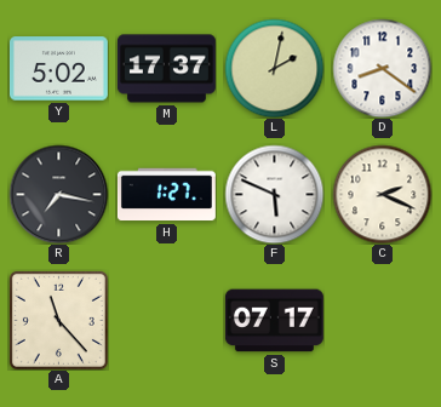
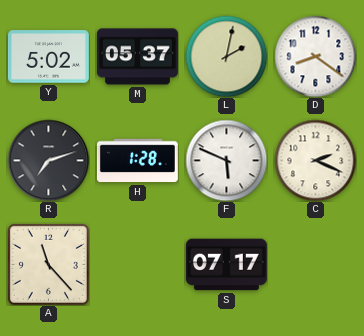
M: 17:37 -> 05:37
R: 7:17 -> 7:12
H: 1:27 -> 1:28
